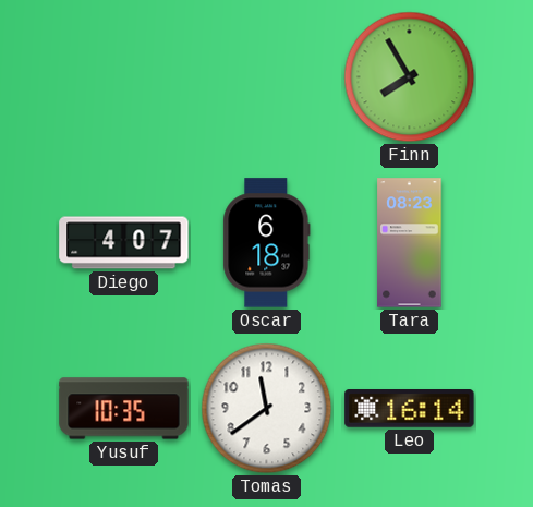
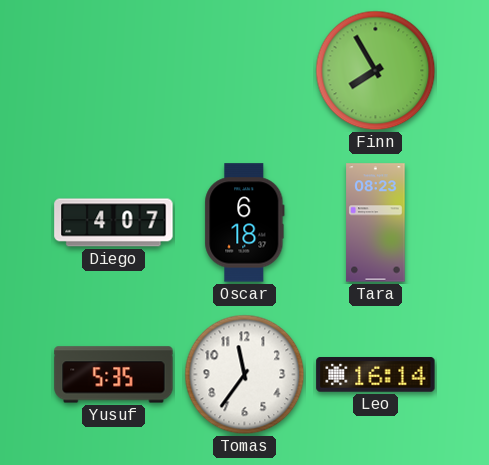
Yusuf: 10:35 -> 5:35
Tomas: 11:39 -> 11:36
